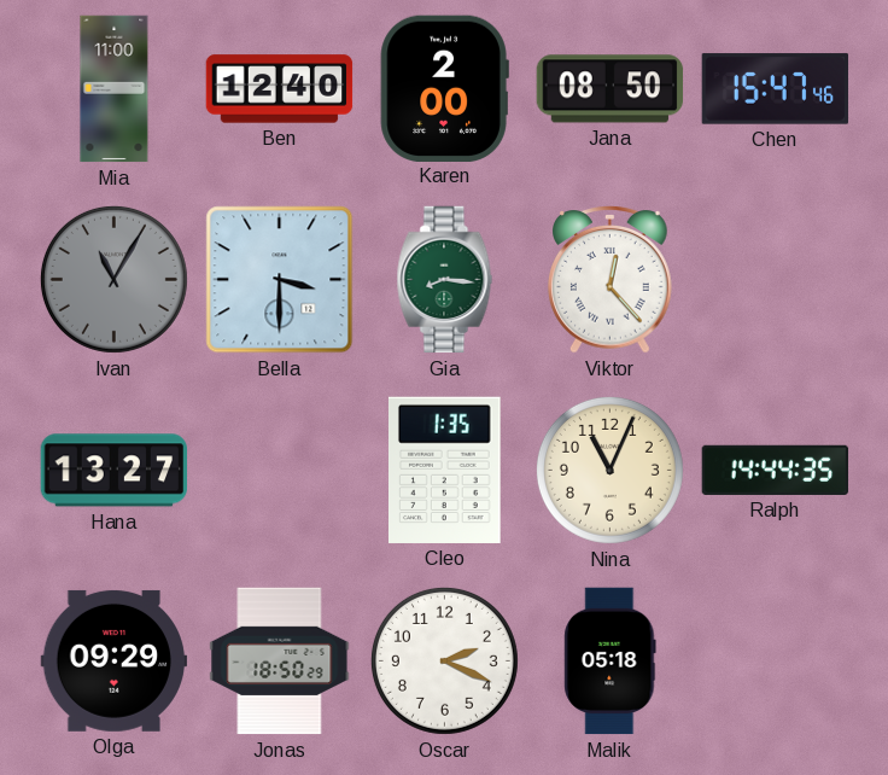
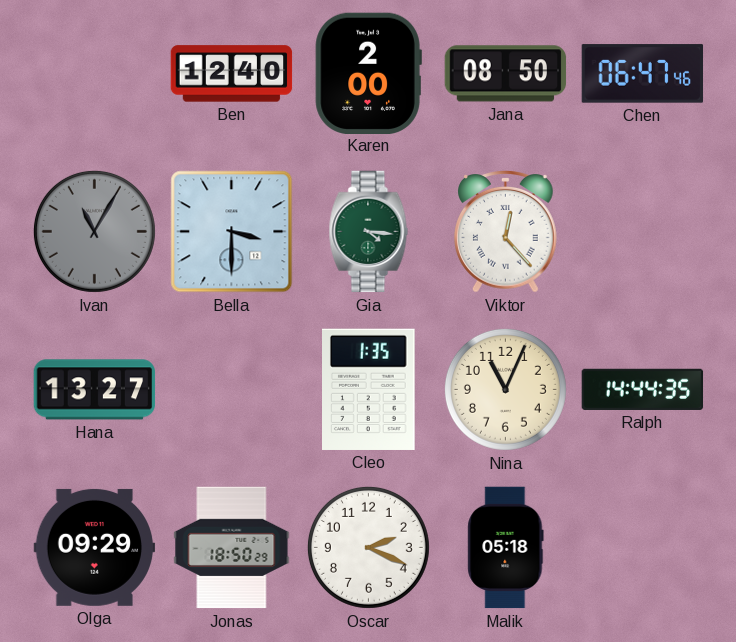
Mia: 11:00 -> none
Chen: 15:47 -> 06:47
Gia: 8:16 -> 4:16
